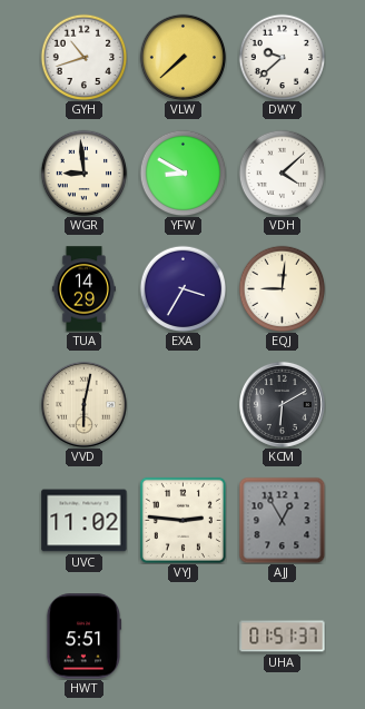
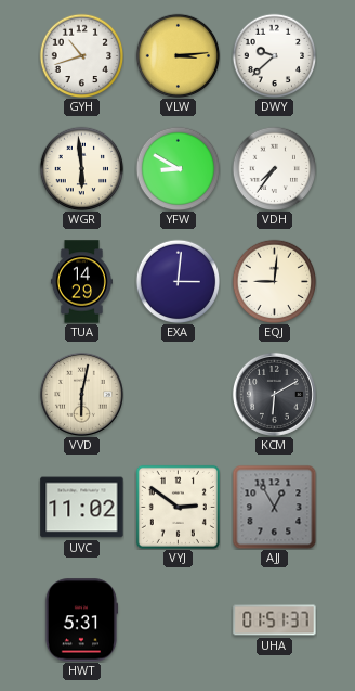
VLW: 7:38 -> 3:14
WGR: 8:59 -> 5:59
VDH: 4:08 -> 7:36
EXA: 3:35 -> 3:01
VYJ: 2:46 -> 2:51
HWT: 5:51 -> 5:31
